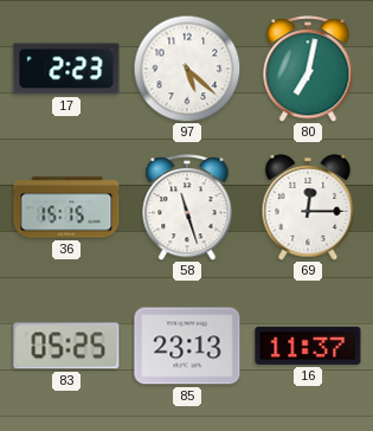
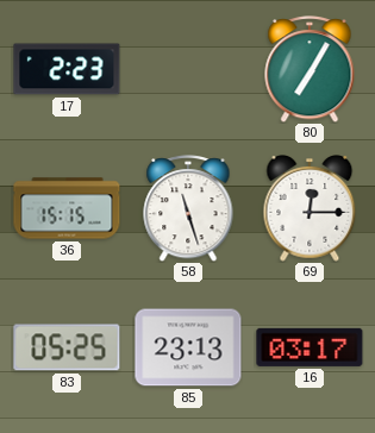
97: 5:22 -> none
80: 7:02 -> 7:05
16: 11:37 -> 03:17
